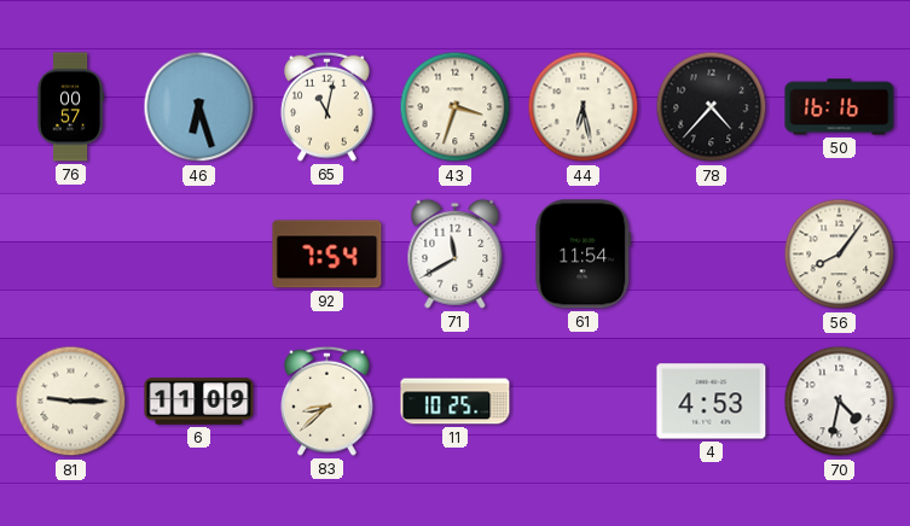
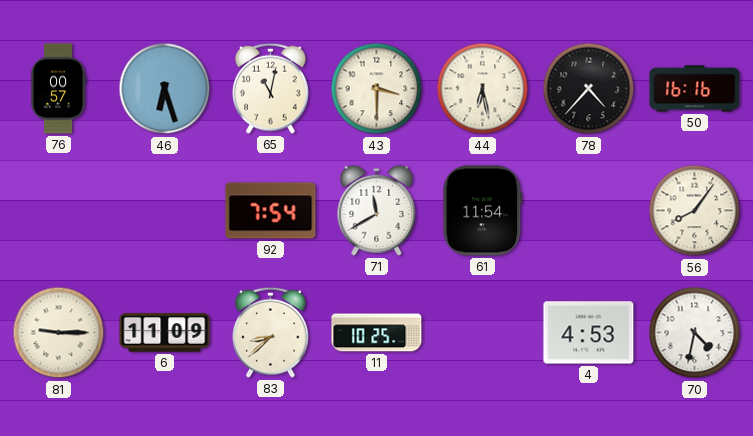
43: 3:33 -> 3:30
